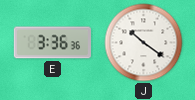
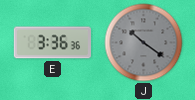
J dial: white -> grey
